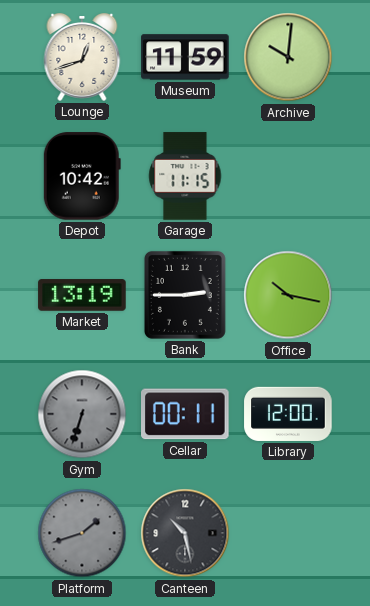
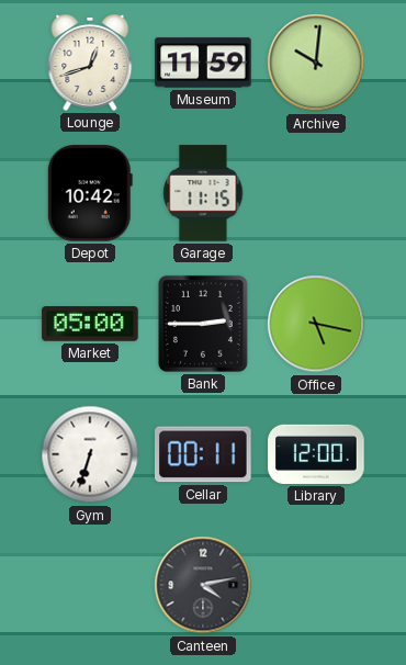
Market: 13:19 -> 05:00
Office: 10:17 -> 5:17
Gym dial: grey -> white
Platform: 1:42 -> none
Canteen: 10:28 -> 4:13
